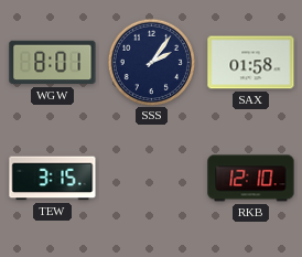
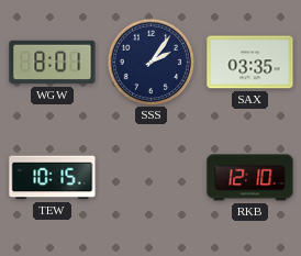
SAX: 01:58 -> 03:35
TEW: 3:15 -> 10:15
